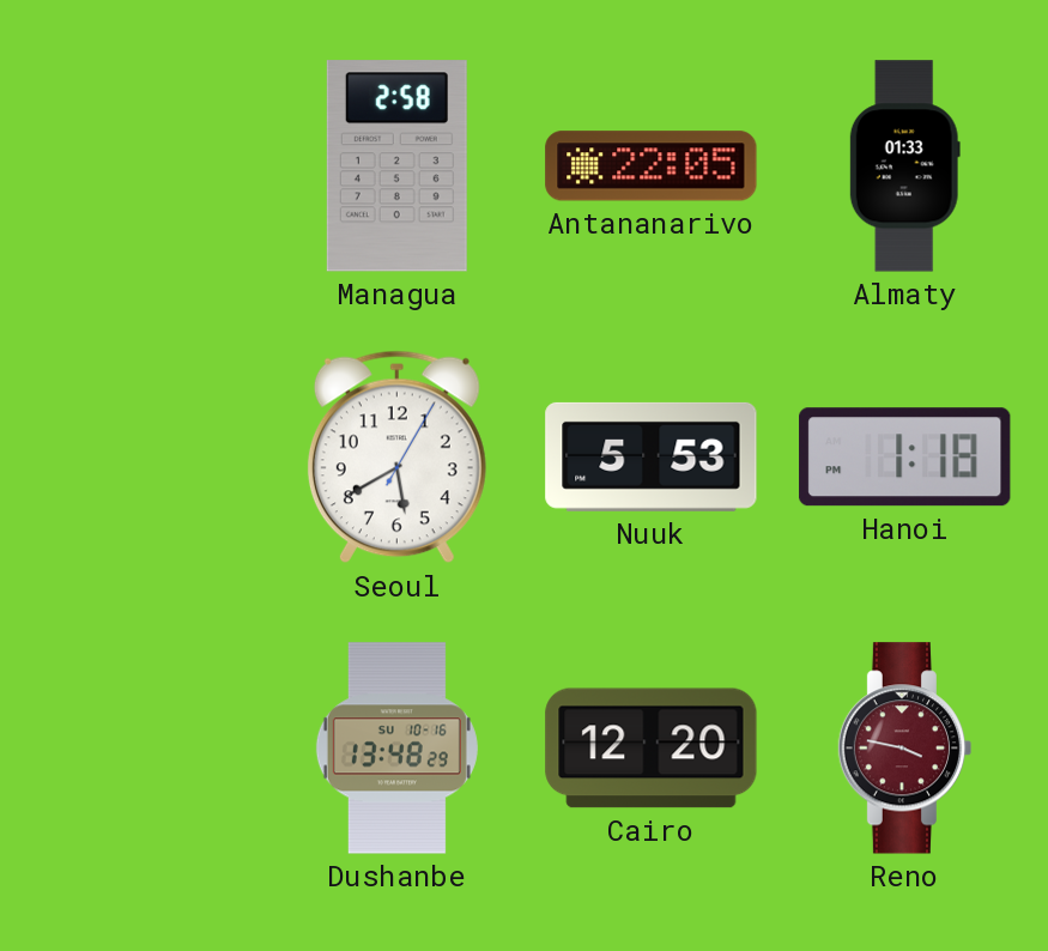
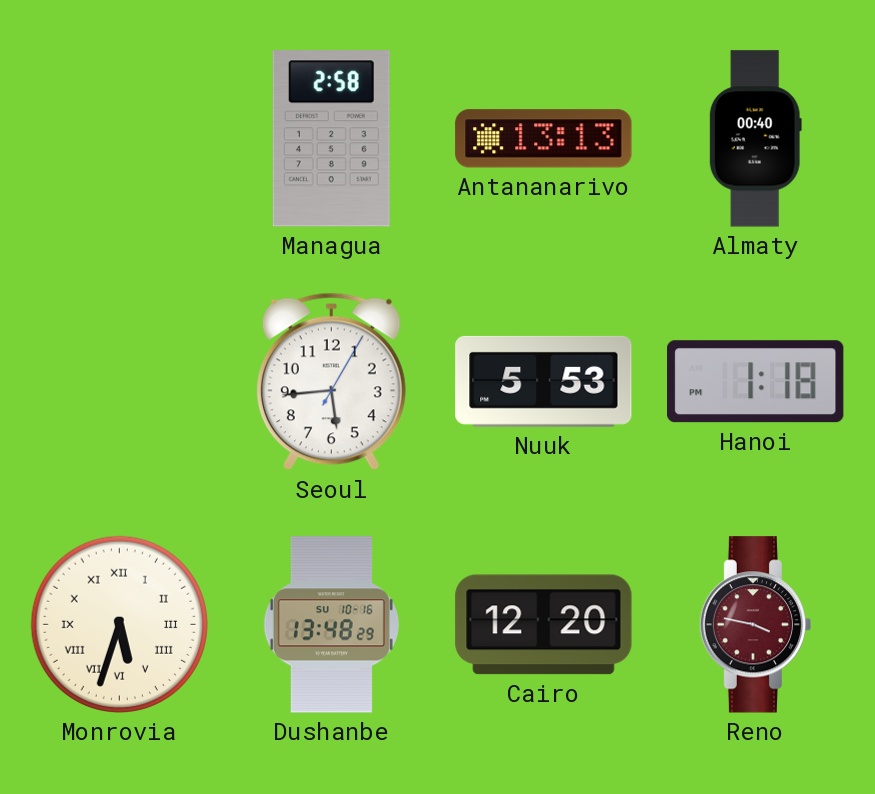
Antananarivo: 22:05 -> 13:13
Almaty: 01:33 -> 00:40
Seoul: 5:40 -> 5:44
Monrovia: none -> 5:33
